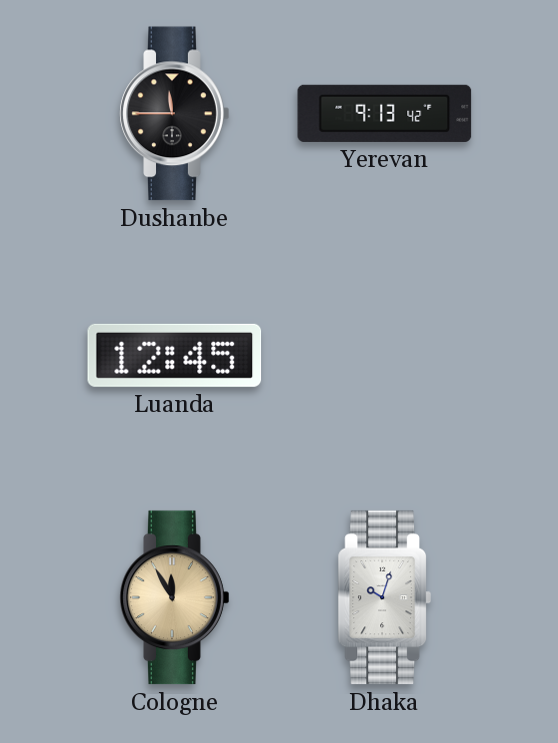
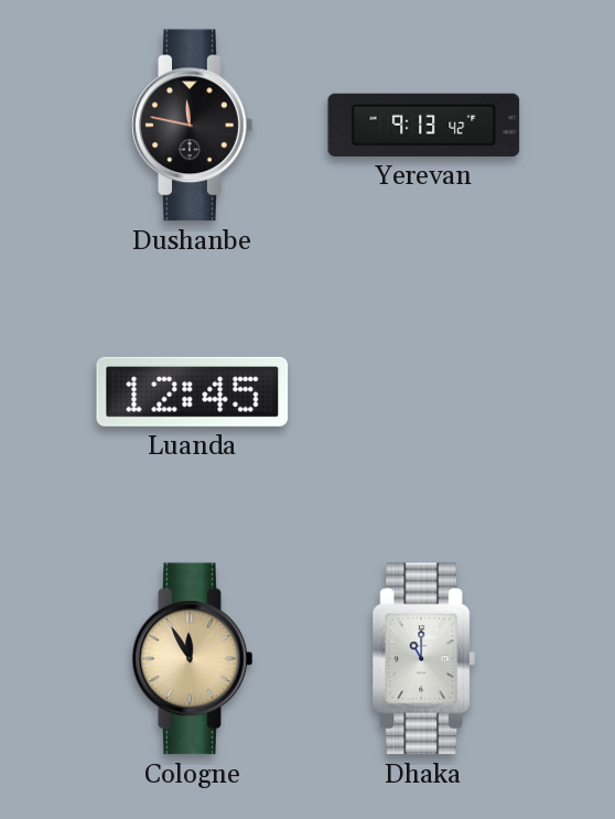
Dushanbe: 11:45 -> 11:47
Dhaka: 10:03 -> 11:00
